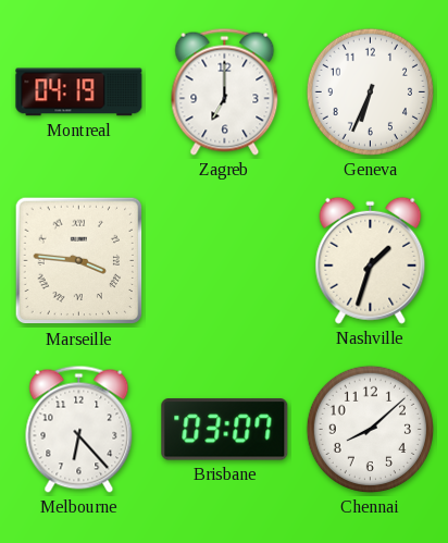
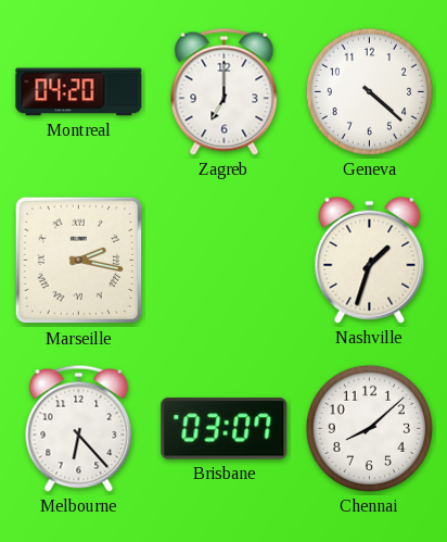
Montreal: 04:19 -> 04:20
Geneva: 6:34 -> 4:22
Marseille: 3:46 -> 2:17
